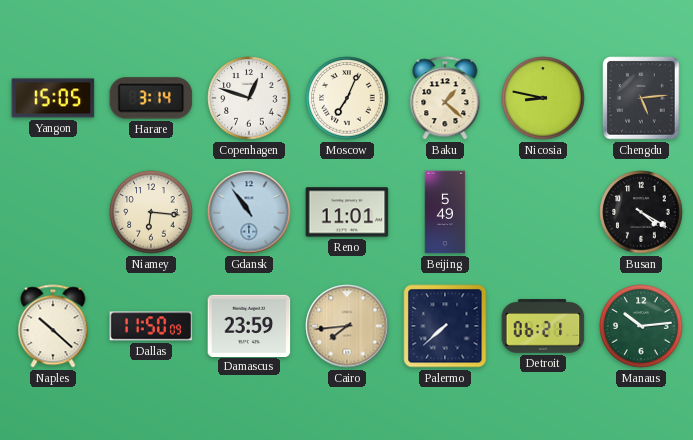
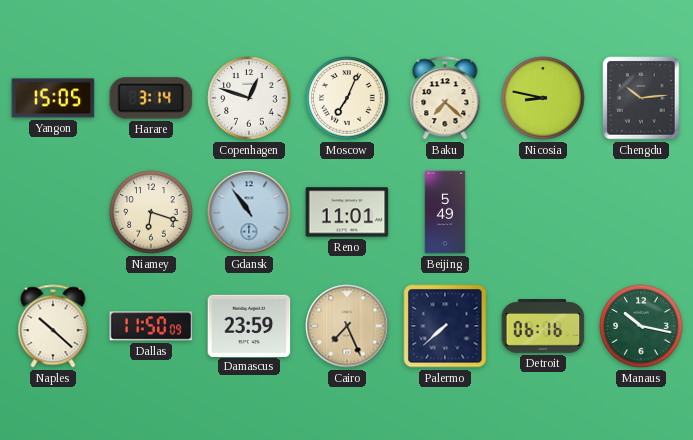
Baku: 1:22 -> 7:22
Chengdu: 5:14 -> 10:14
Niamey: 6:16 -> 6:18
Busan: 4:20 -> none
Cairo: 7:44 -> 7:26
Detroit: 06:21 -> 06:16
Manaus: 10:14 -> 10:17
